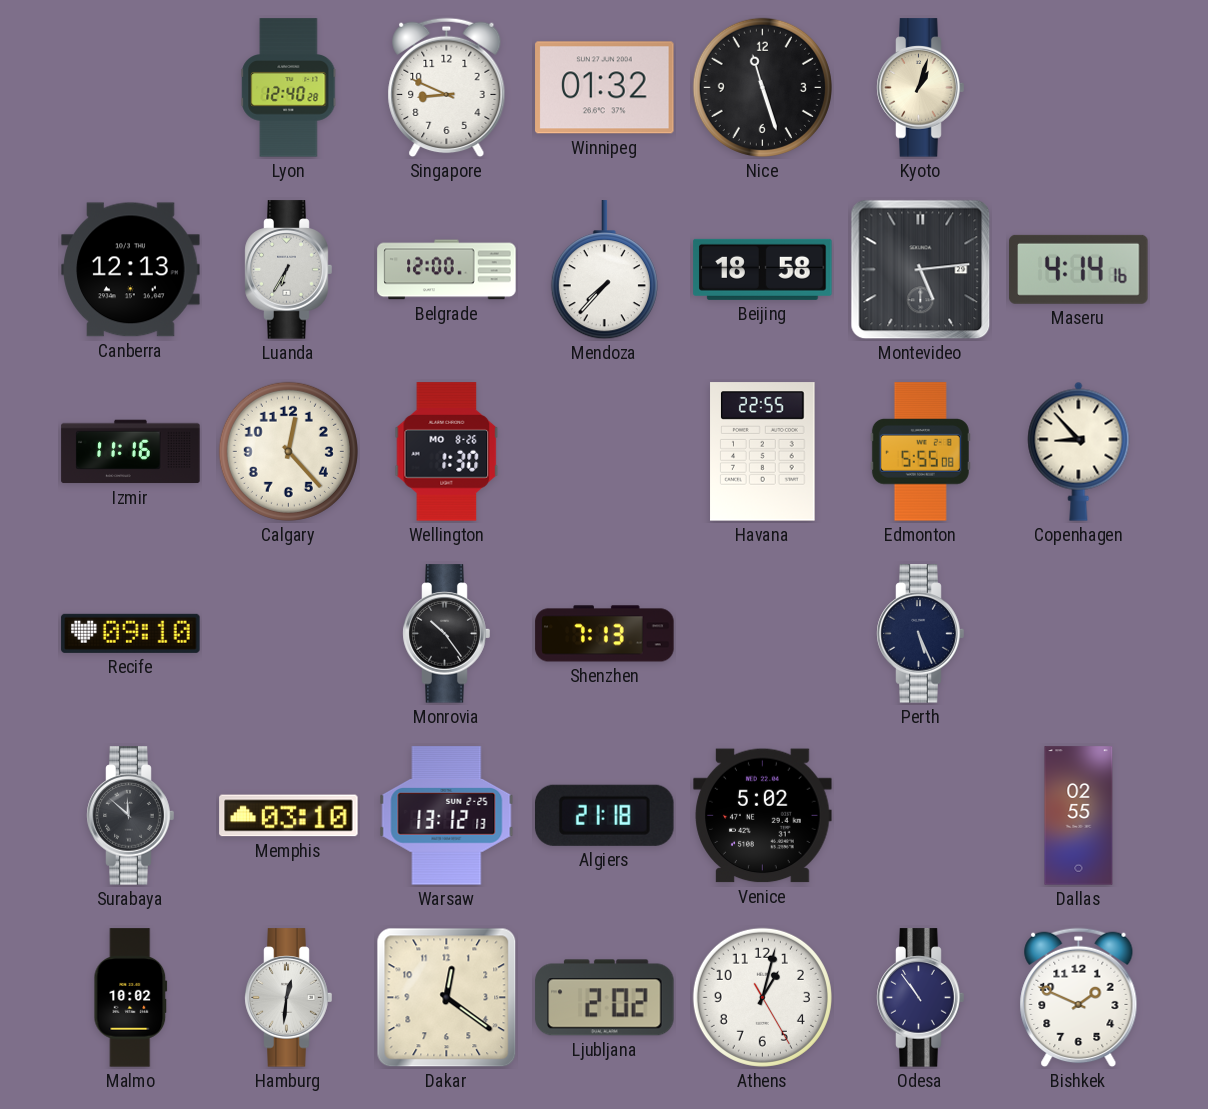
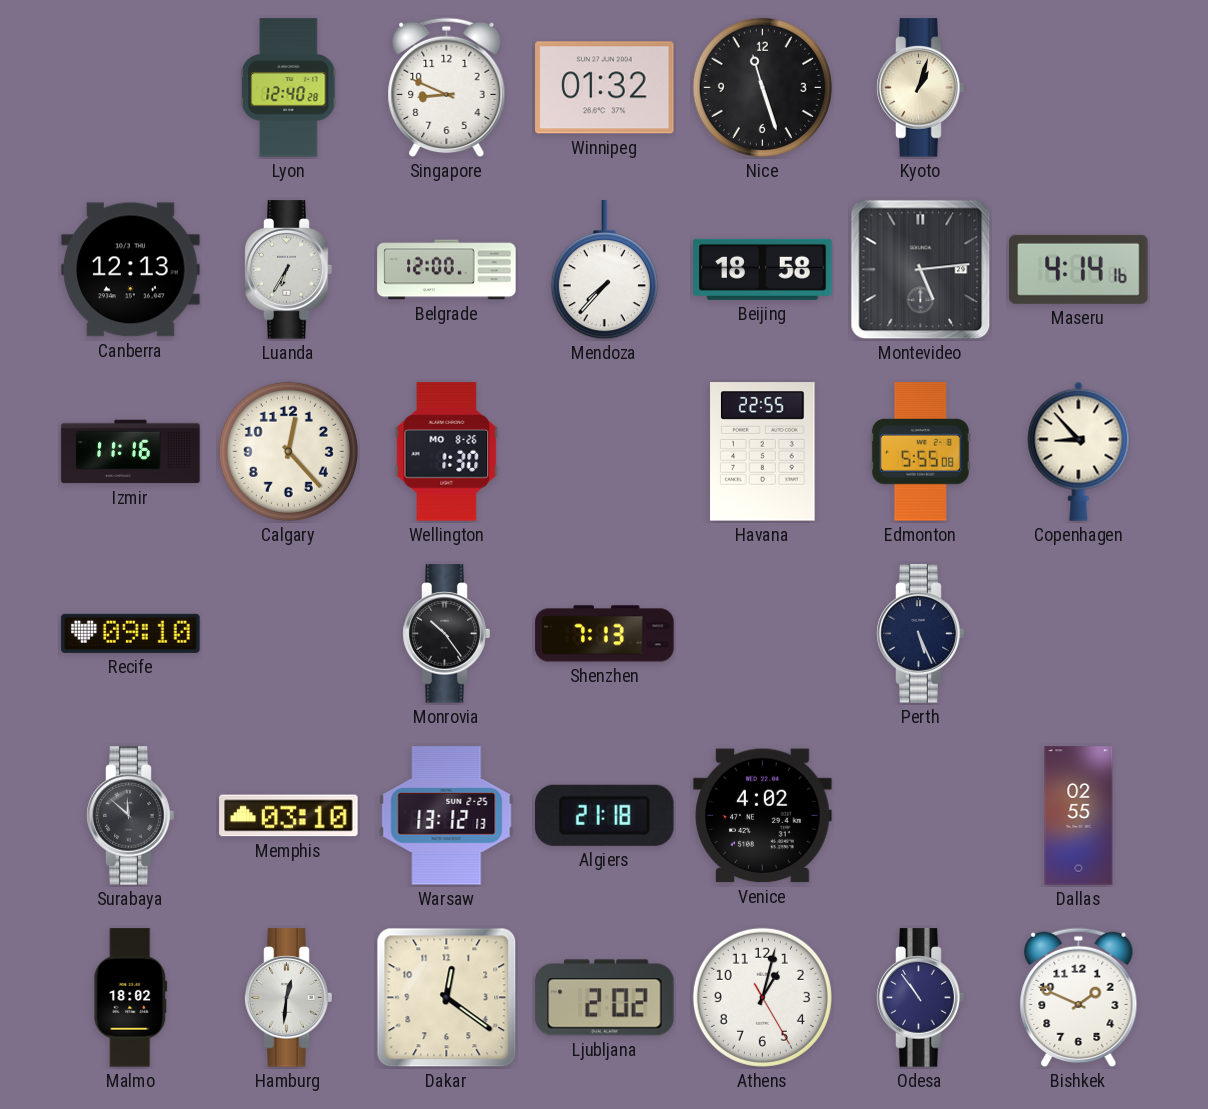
Venice: 5:02 -> 4:02
Malmo: 10:02 -> 18:02
